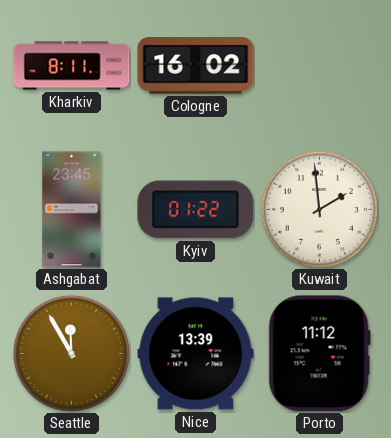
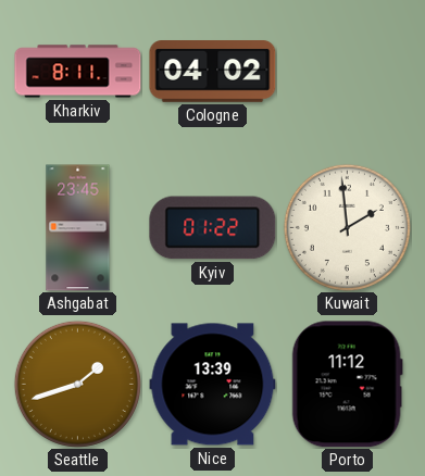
Cologne: 16:02 -> 04:02
Seattle: 11:55 -> 1:42
